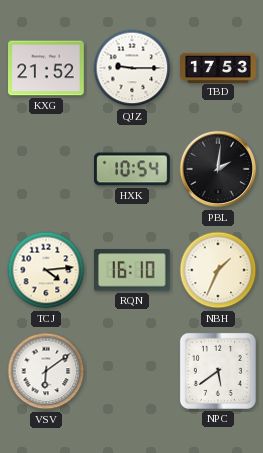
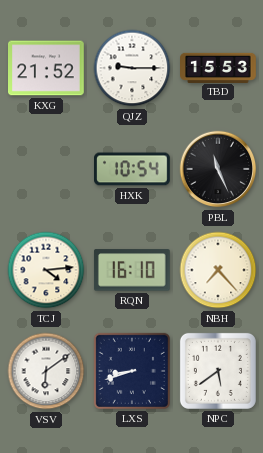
TBD: 17:53 -> 15:53
PBL: 2:01 -> 11:26
NBH: 1:34 -> 7:23
LXS: none -> 8:42
